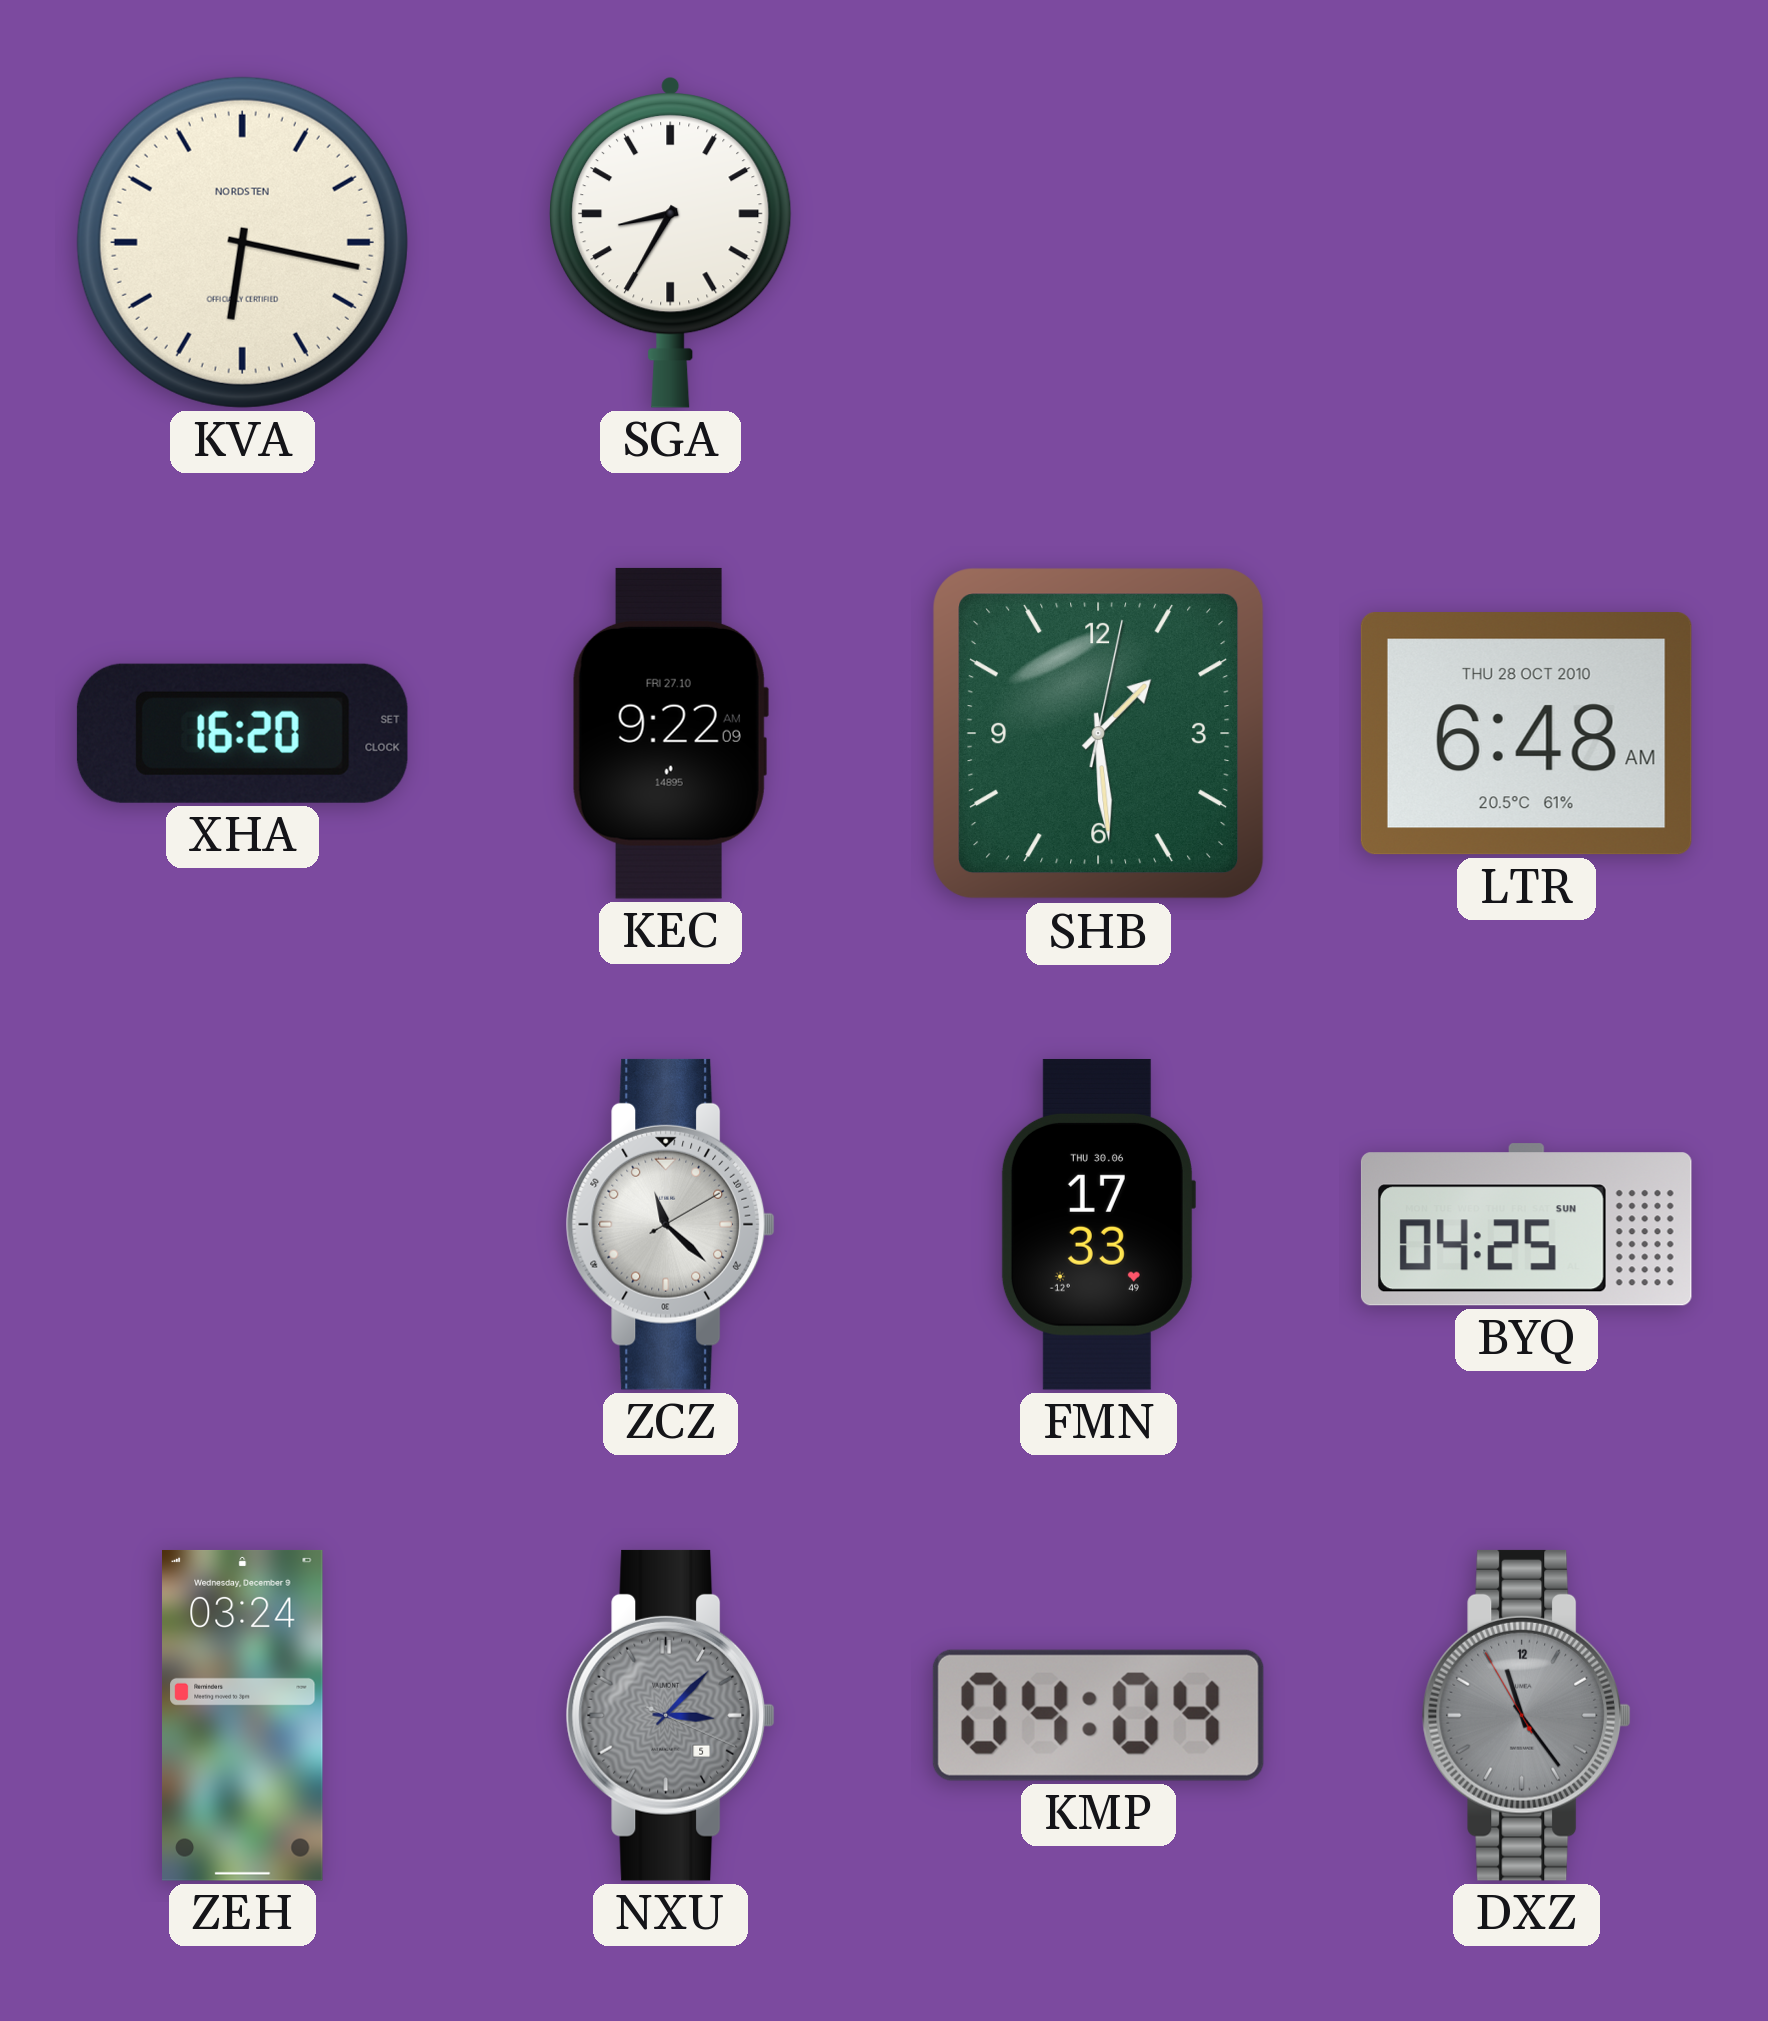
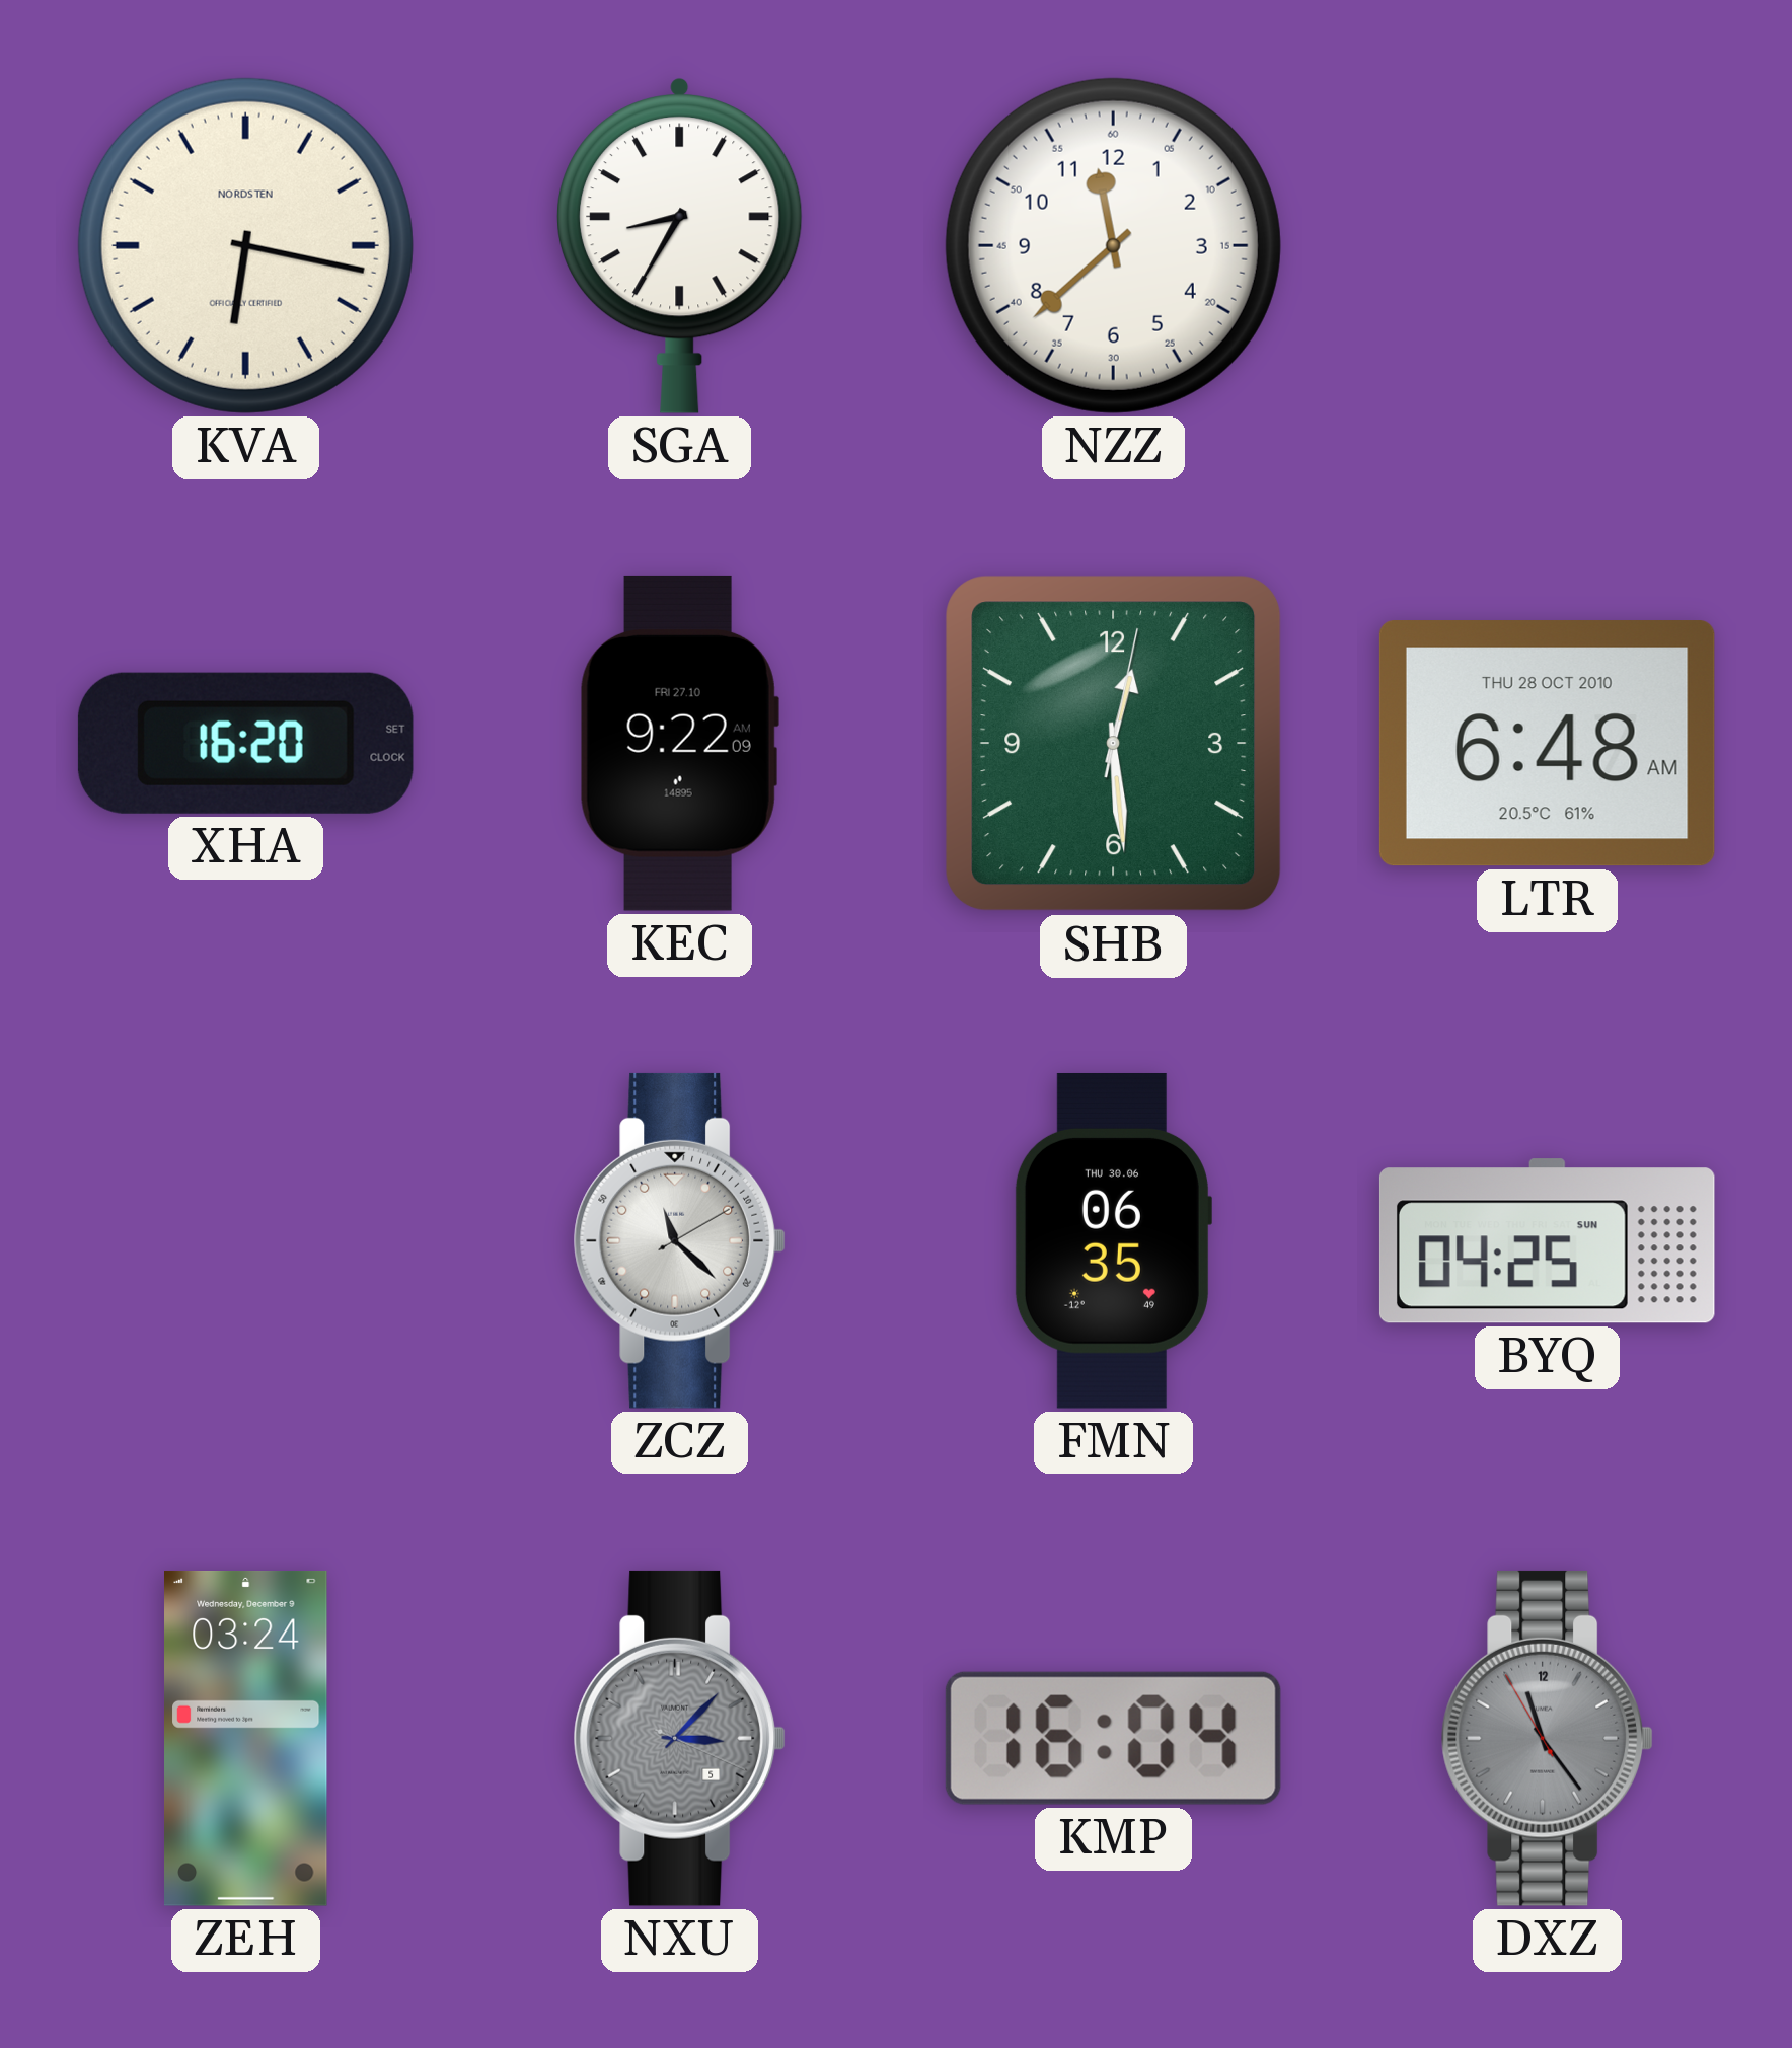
NZZ: none -> 11:38
SHB: 1:29 -> 12:29
FMN: 17:33 -> 06:35
KMP: 04:04 -> 16:04
